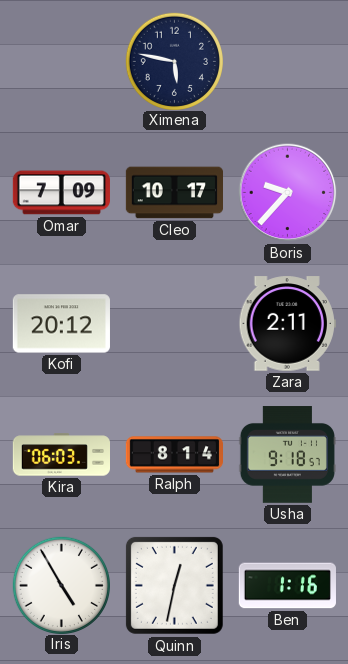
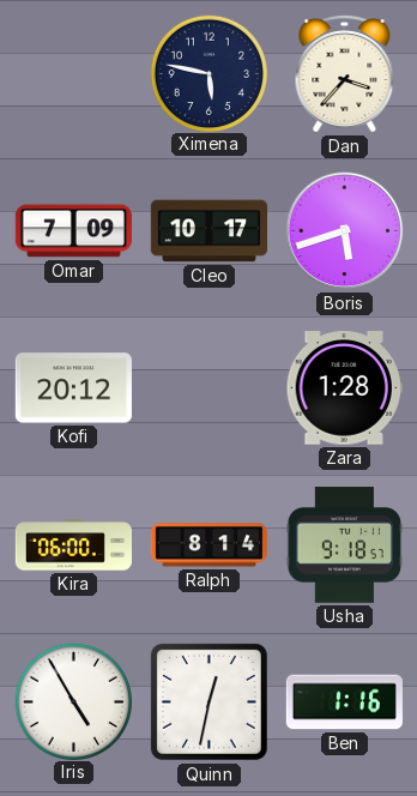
Dan: none -> 3:37
Boris: 9:37 -> 5:42
Zara: 2:11 -> 1:28
Kira: 06:03 -> 06:00
